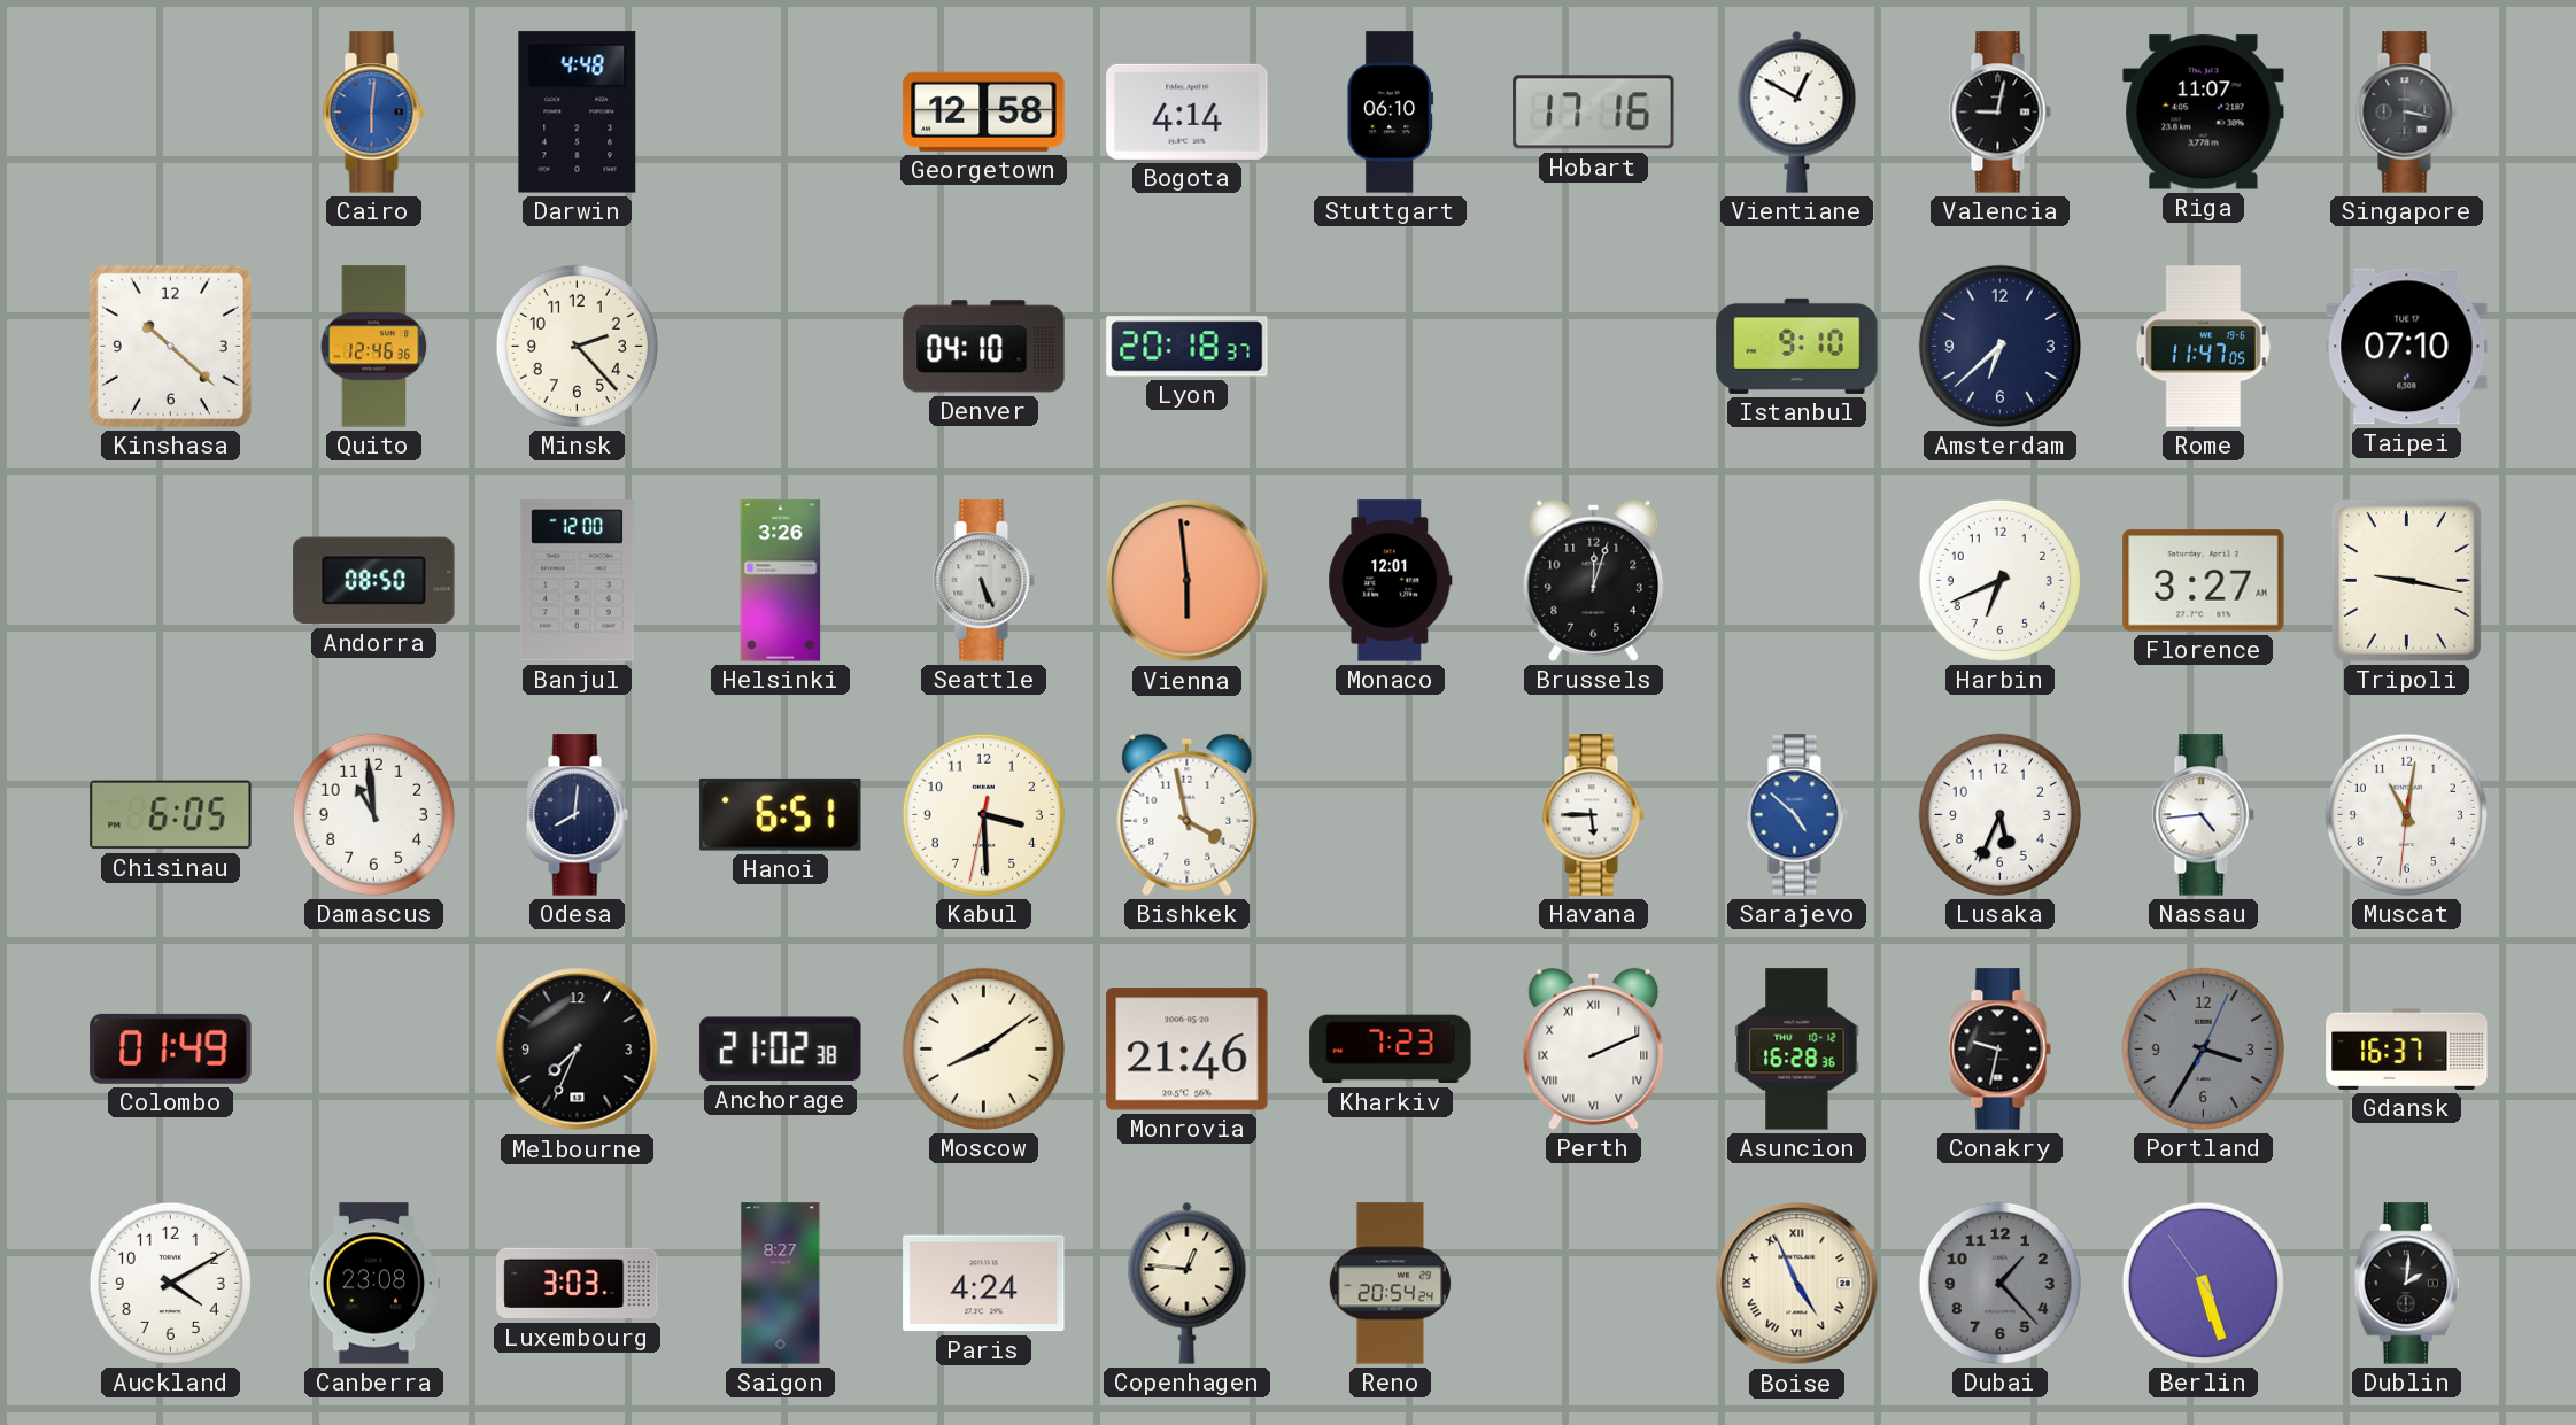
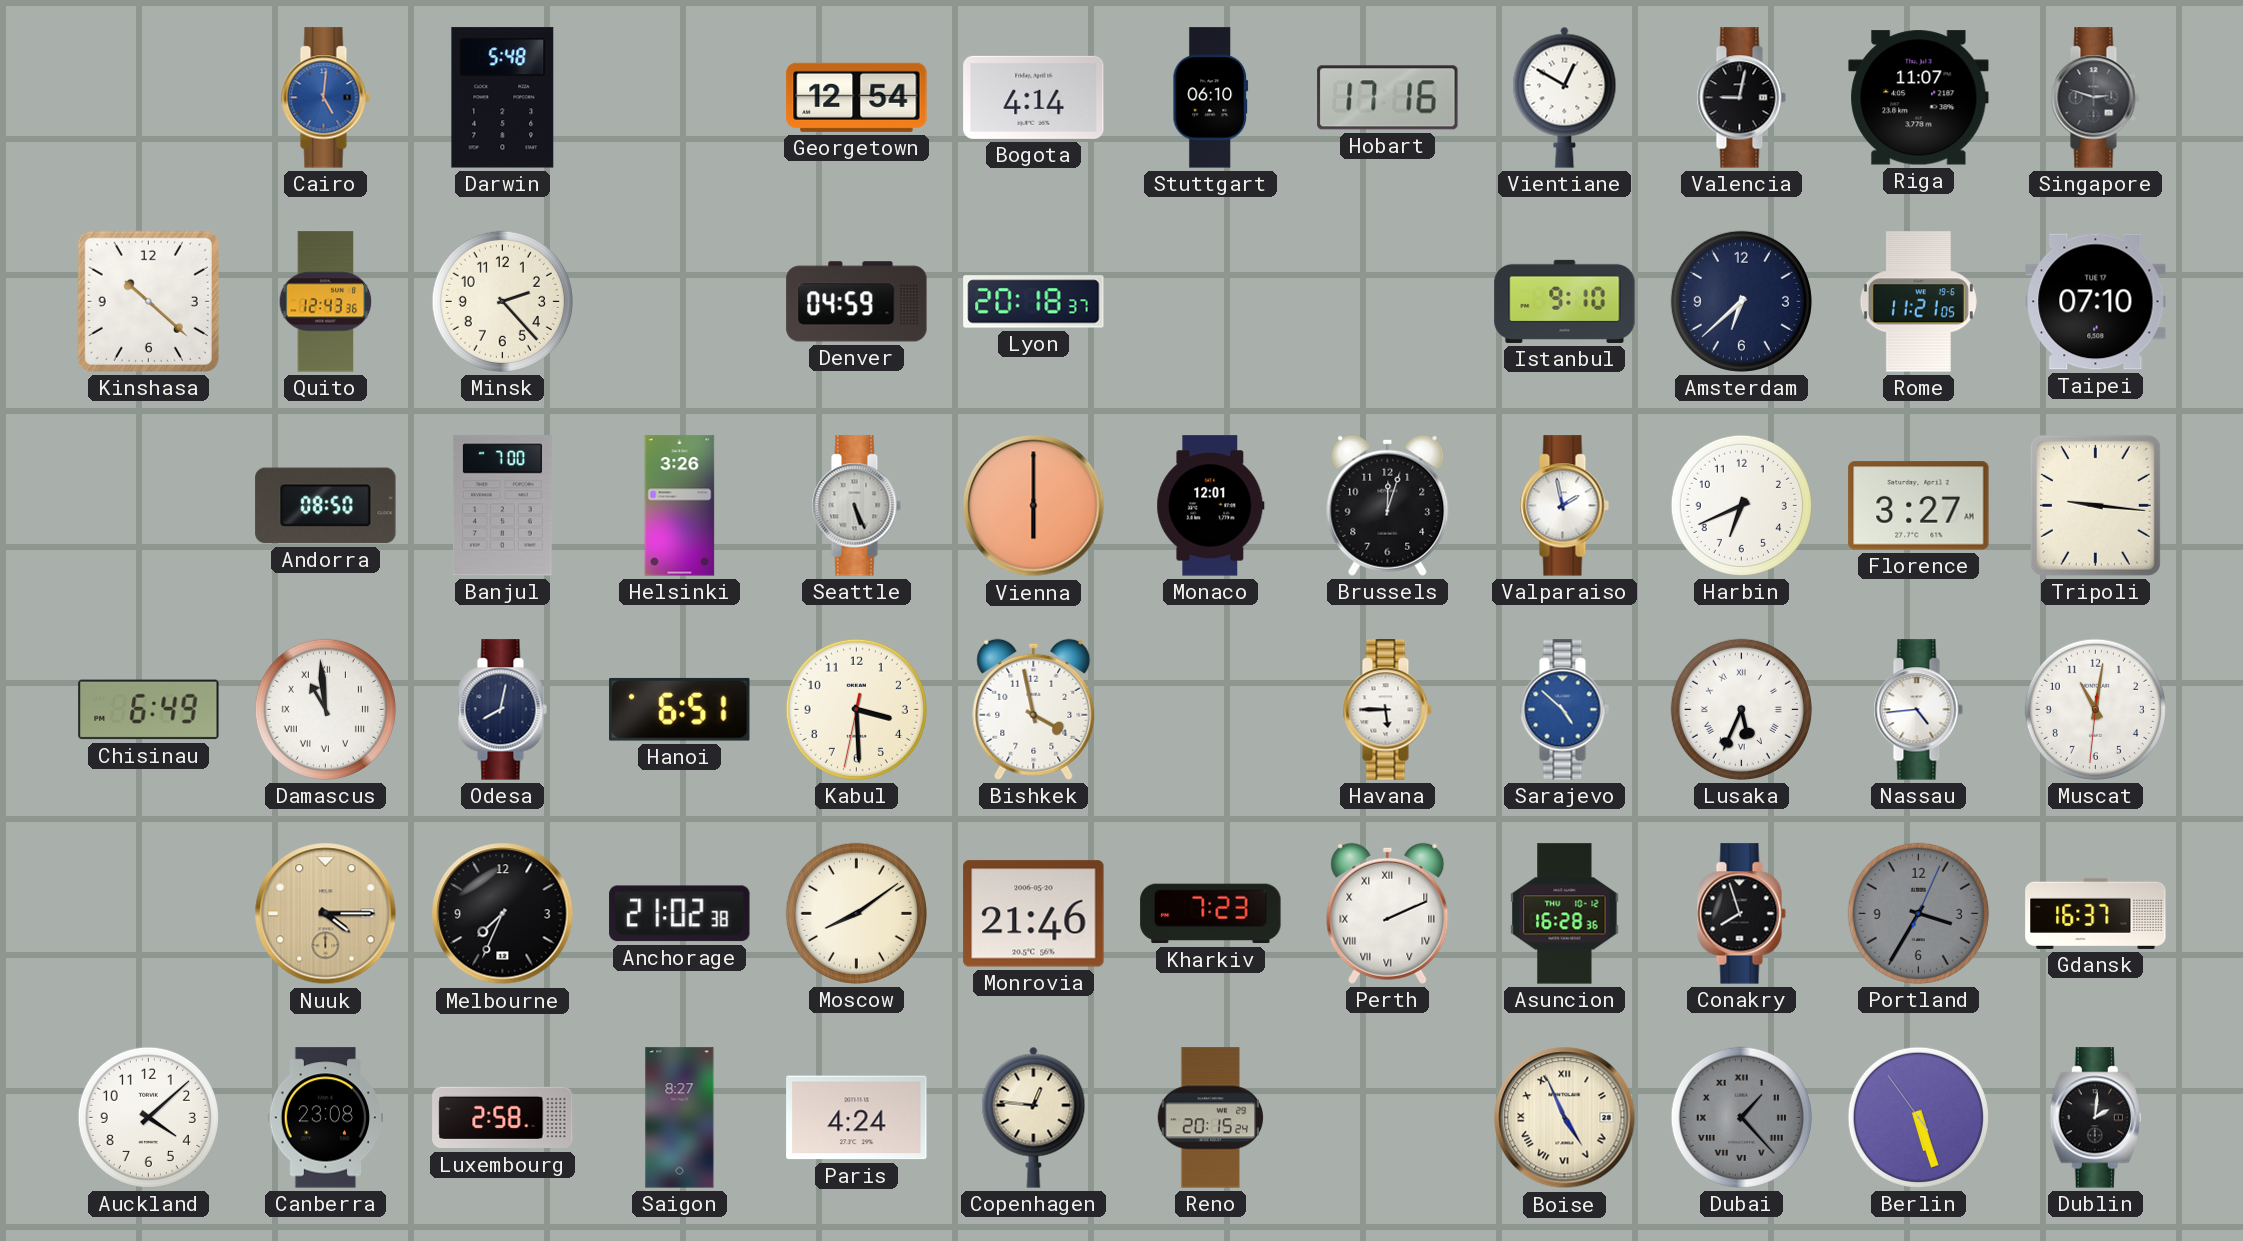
Cairo: 6:01 -> 5:01
Darwin: 4:48 -> 5:48
Georgetown: 12:58 -> 12:54
Singapore: 3:17 -> 2:48
Quito: 12:46 -> 12:43
Denver: 04:10 -> 04:59
Rome: 11:47 -> 11:21
Banjul: 12:00 -> 7:00
Vienna: 5:59 -> 6:00
Valparaiso: none -> 1:58
Tripoli: 9:17 -> 9:16
Chisinau: 6:05 -> 6:49
Damascus numerals: Arabic -> Roman
Odesa: 8:01 -> 8:02
Lusaka numerals: Arabic -> Roman
Colombo: 01:49 -> none
Nuuk: none -> 4:15
Conakry: 9:32 -> 7:57
Auckland: 4:10 -> 4:08
Luxembourg: 3:03 -> 2:58
Reno: 20:54 -> 20:15
Dubai numerals: Arabic -> Roman
